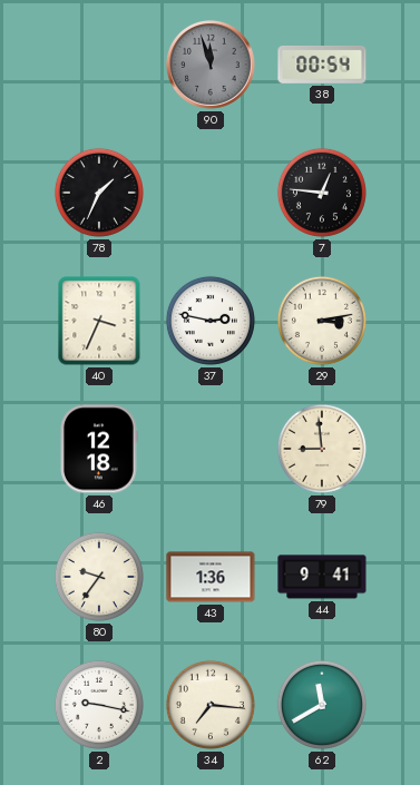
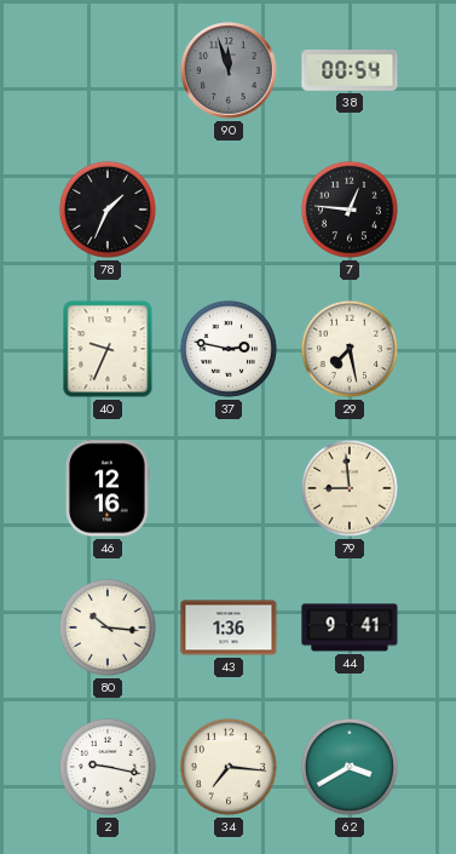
40: 3:34 -> 9:34
29: 3:13 -> 7:28
46: 12:18 -> 12:16
80: 9:36 -> 10:16
62: 11:40 -> 3:40
